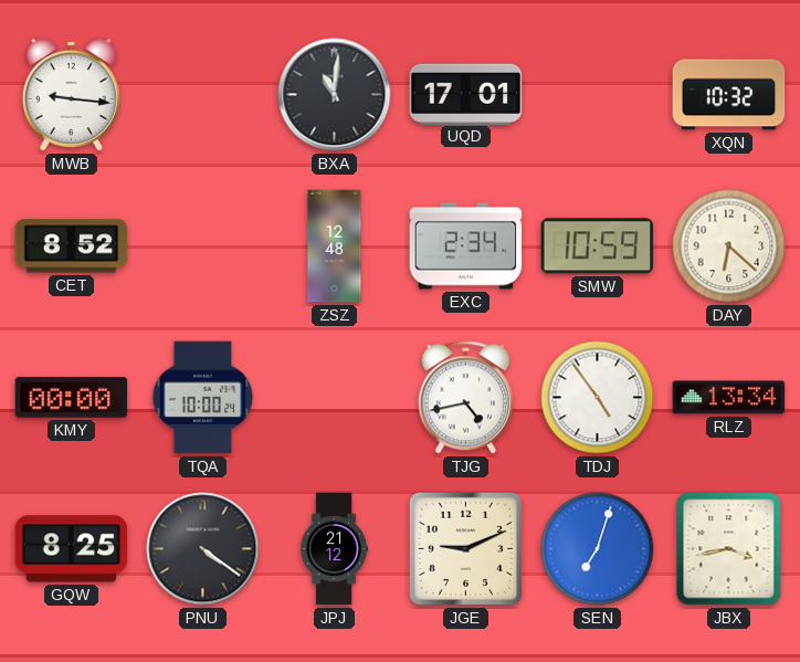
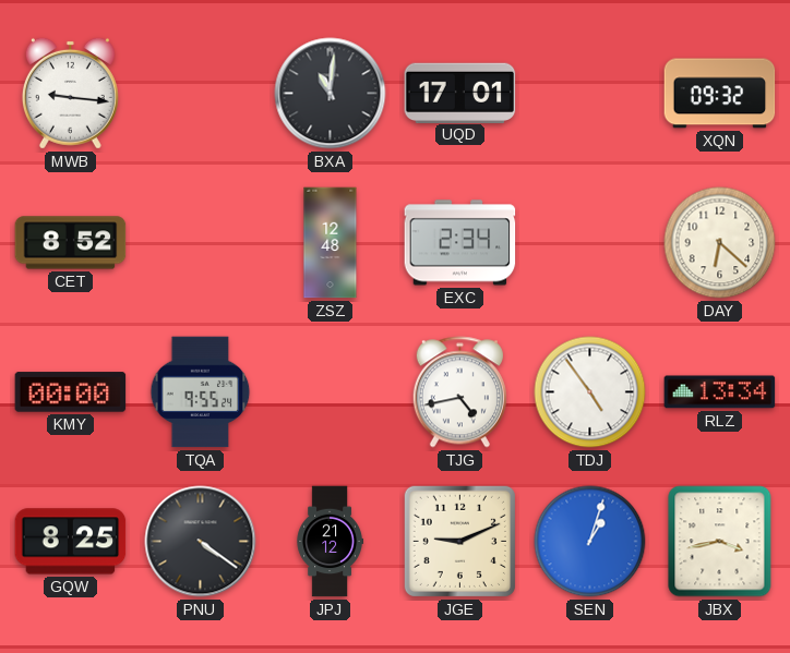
XQN: 10:32 -> 09:32
SMW: 10:59 -> none
TQA: 10:00 -> 9:55
SEN: 7:03 -> 1:03
